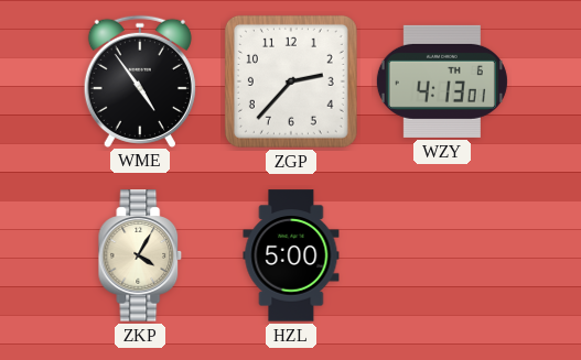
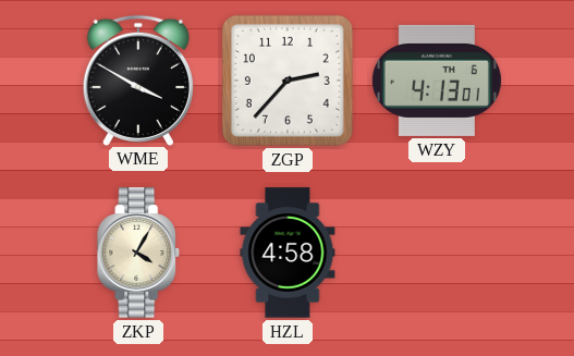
WME: 4:54 -> 3:50
HZL: 5:00 -> 4:58
